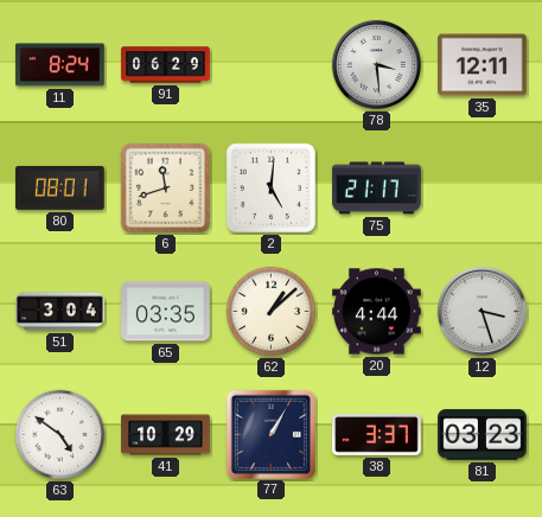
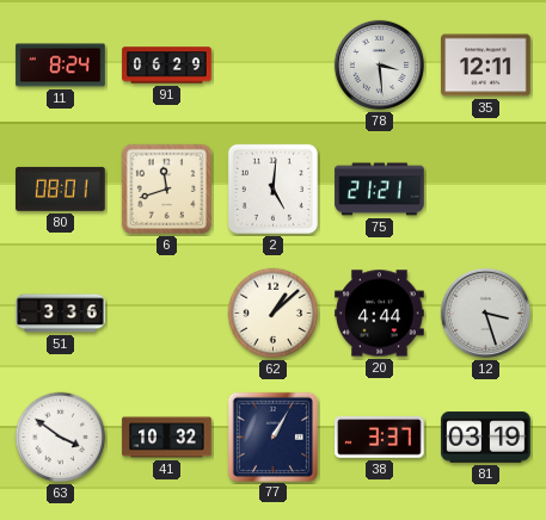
75: 21:17 -> 21:21
51: 3:04 -> 3:36
65: 03:35 -> none
63: 4:51 -> 3:51
41: 10:29 -> 10:32
81: 03:23 -> 03:19
